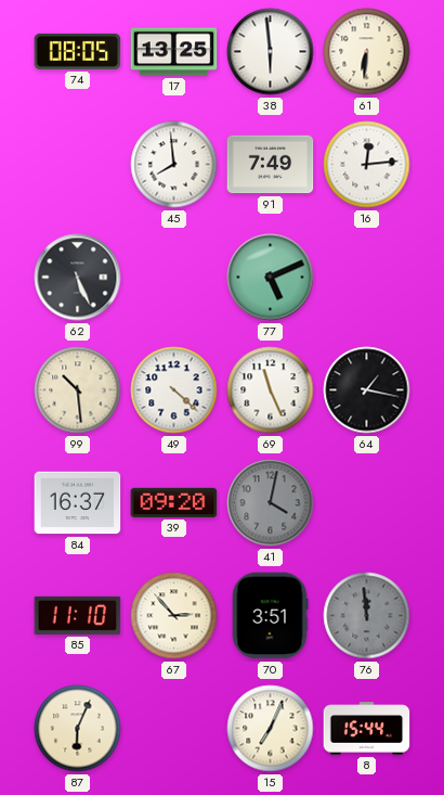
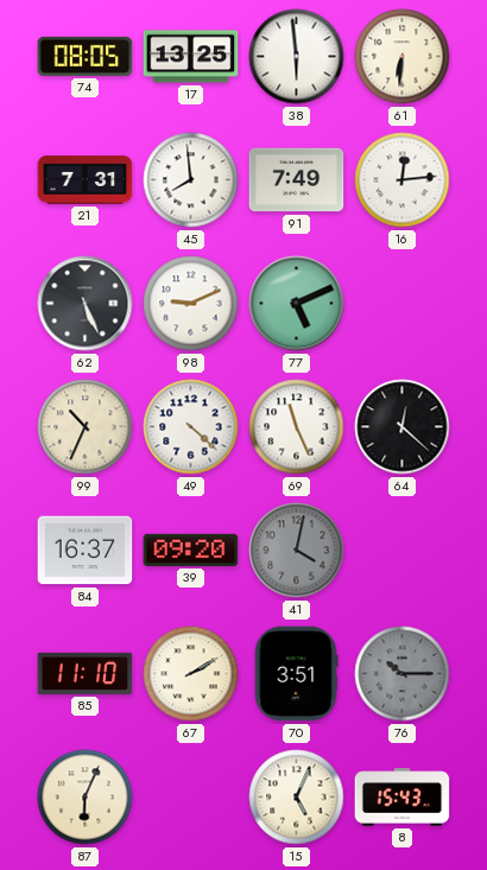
21: none -> 7:31
98: none -> 9:11
99: 10:29 -> 10:34
64: 1:17 -> 12:22
67: 2:53 -> 2:10
76: 11:59 -> 10:15
15: 7:04 -> 5:04
8: 15:44 -> 15:43
